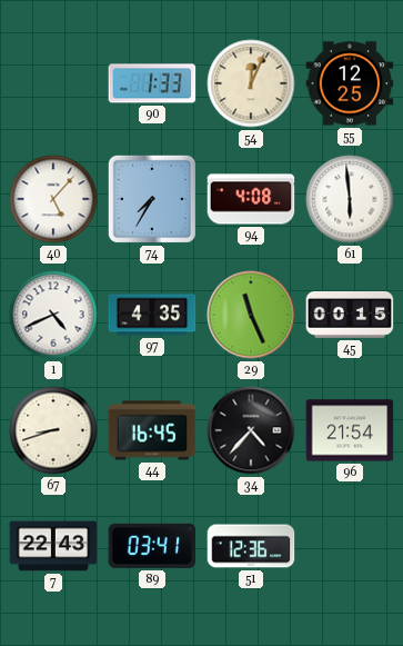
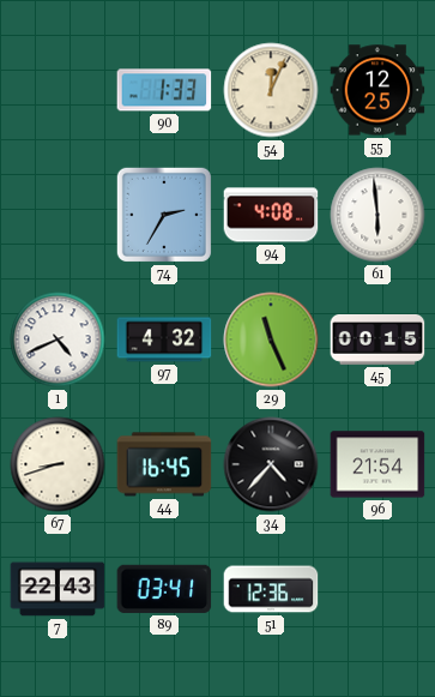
40: 5:07 -> none
74: 7:35 -> 2:35
97: 4:35 -> 4:32
